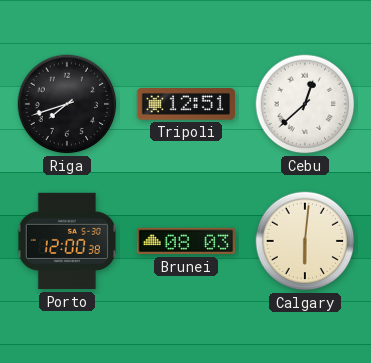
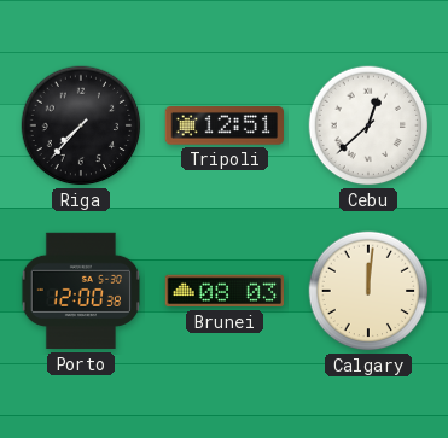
Riga: 7:42 -> 7:37
Calgary: 6:01 -> 12:01
